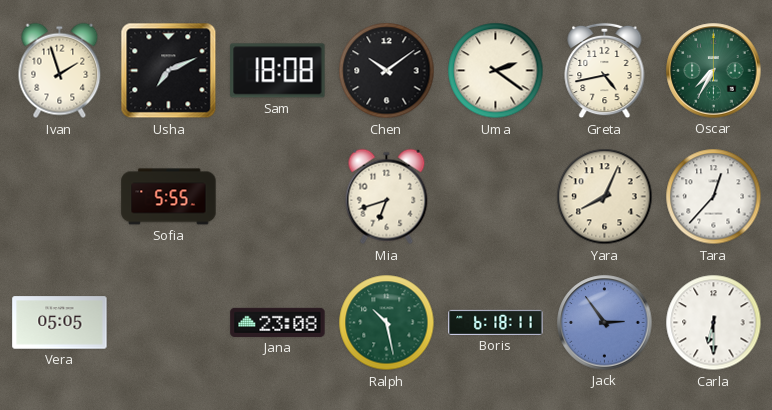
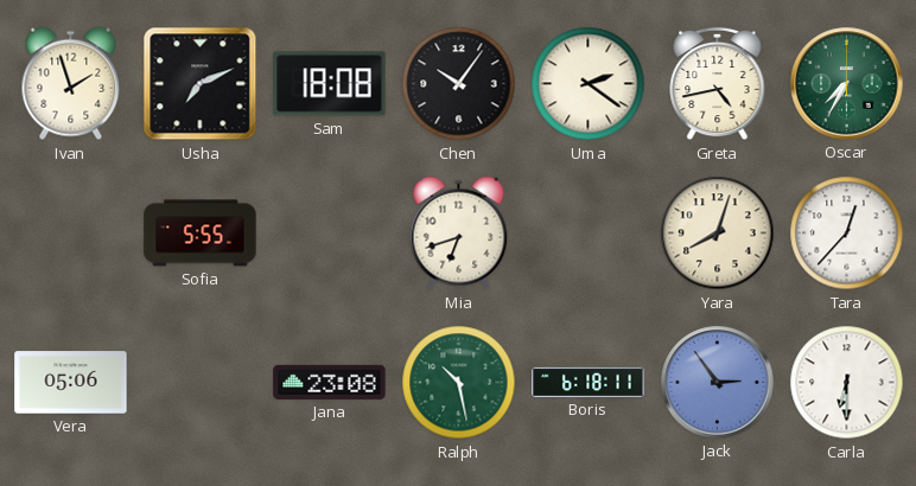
Chen: 10:09 -> 10:06
Yara: 8:04 -> 8:03
Vera: 05:05 -> 05:06
